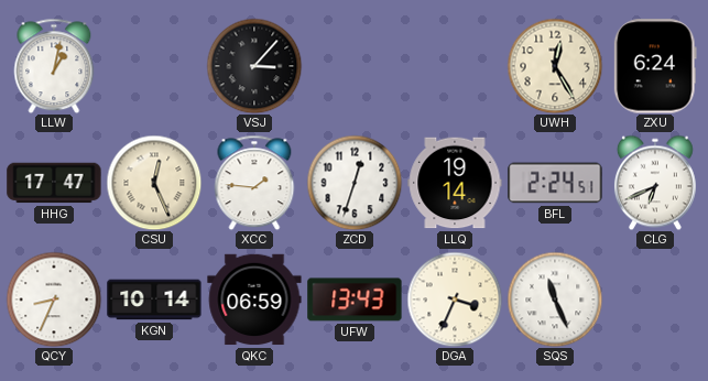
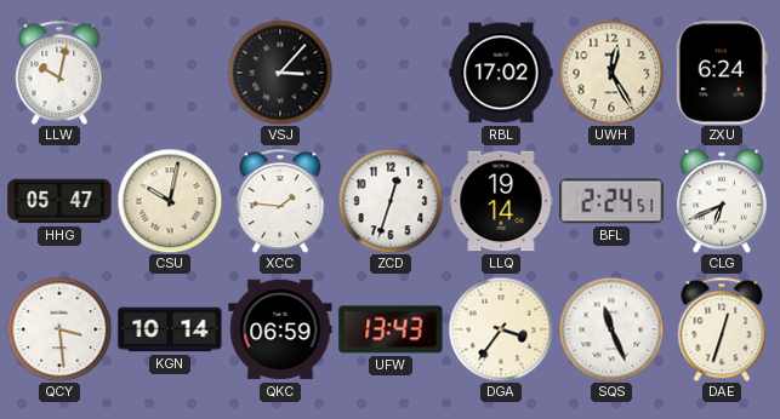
LLW: 1:02 -> 10:02
RBL: none -> 17:02
HHG: 17:47 -> 05:47
CSU: 12:26 -> 10:02
QCY: 8:34 -> 3:29
DGA: 3:34 -> 3:36
DAE: none -> 12:33
